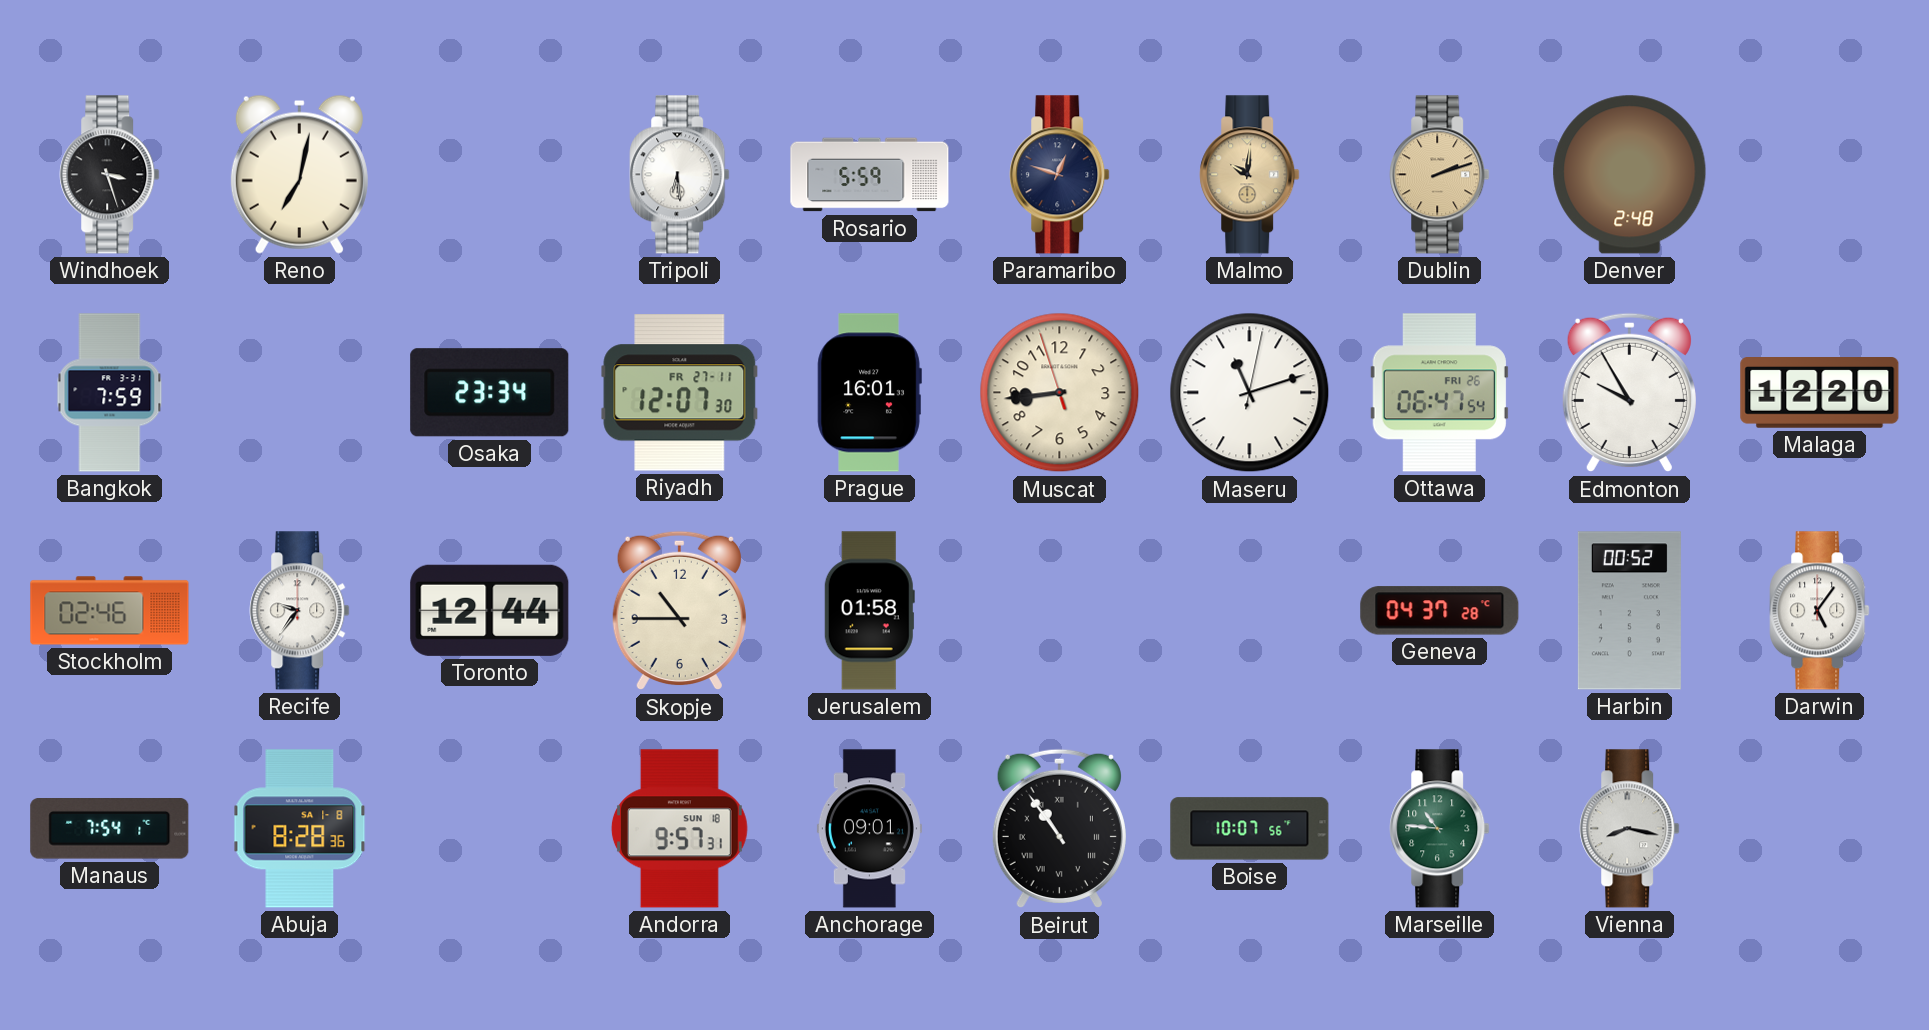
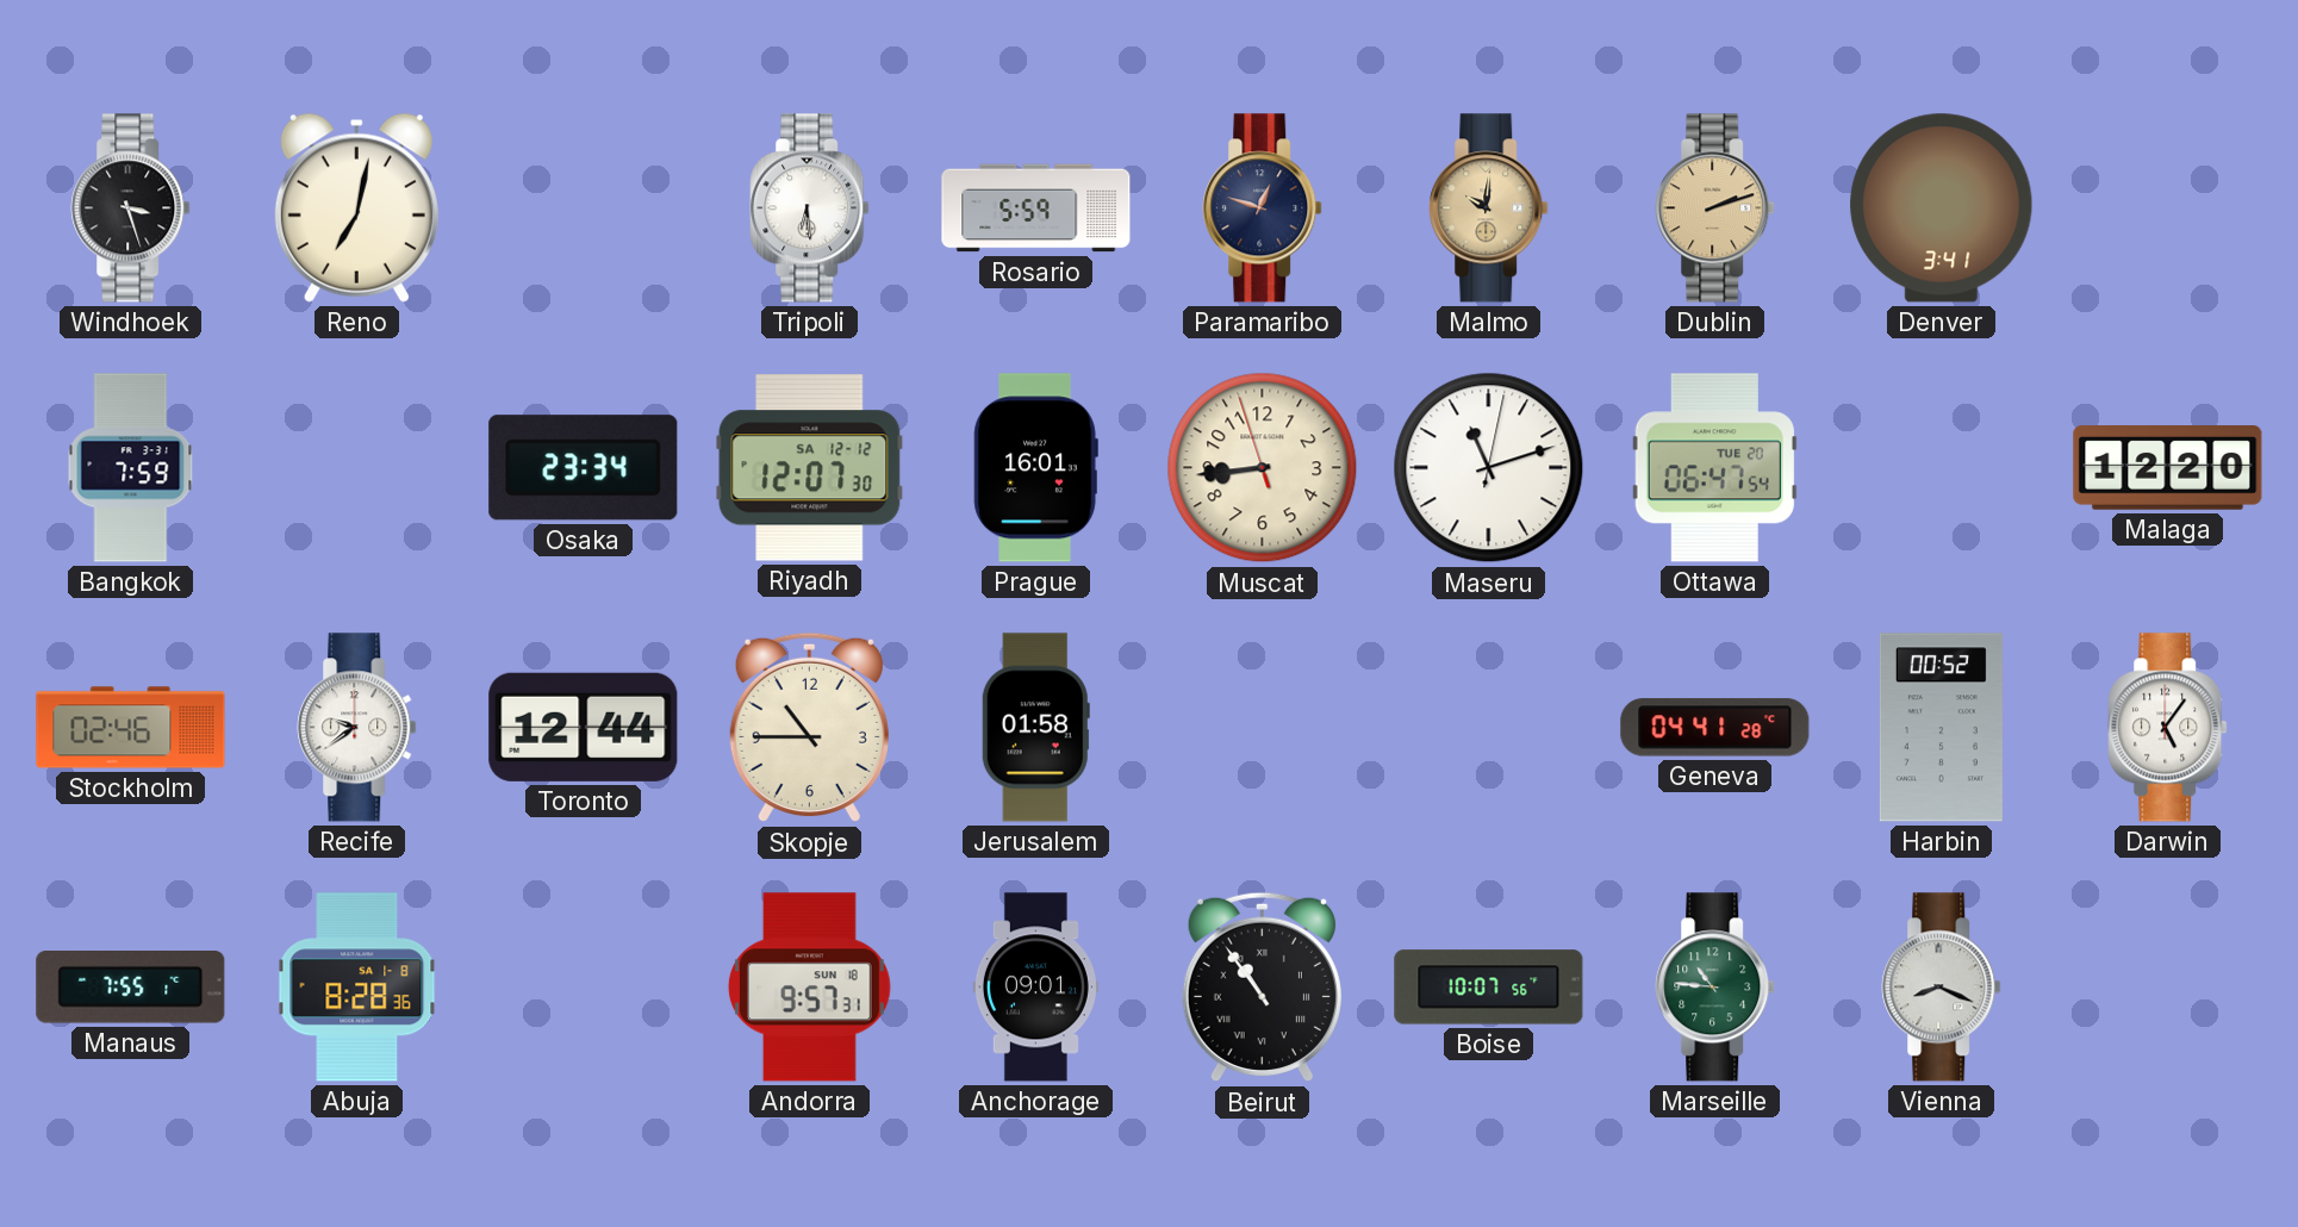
Denver: 2:48 -> 3:41
Riyadh date: FR 27-11 -> SA 12-12
Ottawa date: FRI 26 -> TUE 20
Edmonton: 9:55 -> none
Recife: 9:36 -> 9:39
Geneva: 04:37 -> 04:41
Manaus: 7:54 -> 7:55
Vienna: 8:17 -> 8:19
